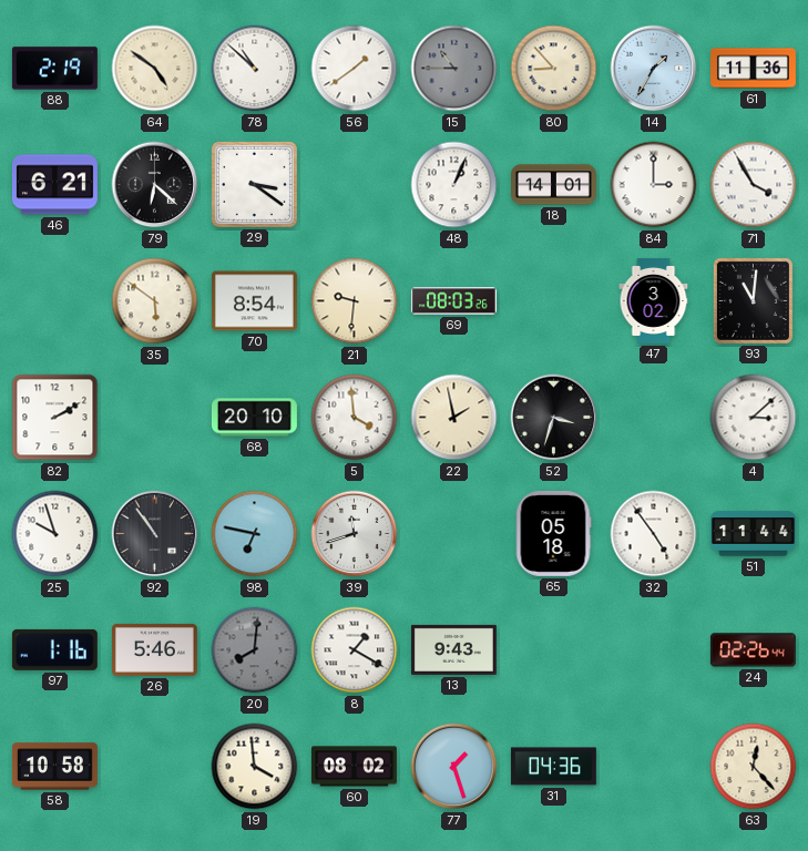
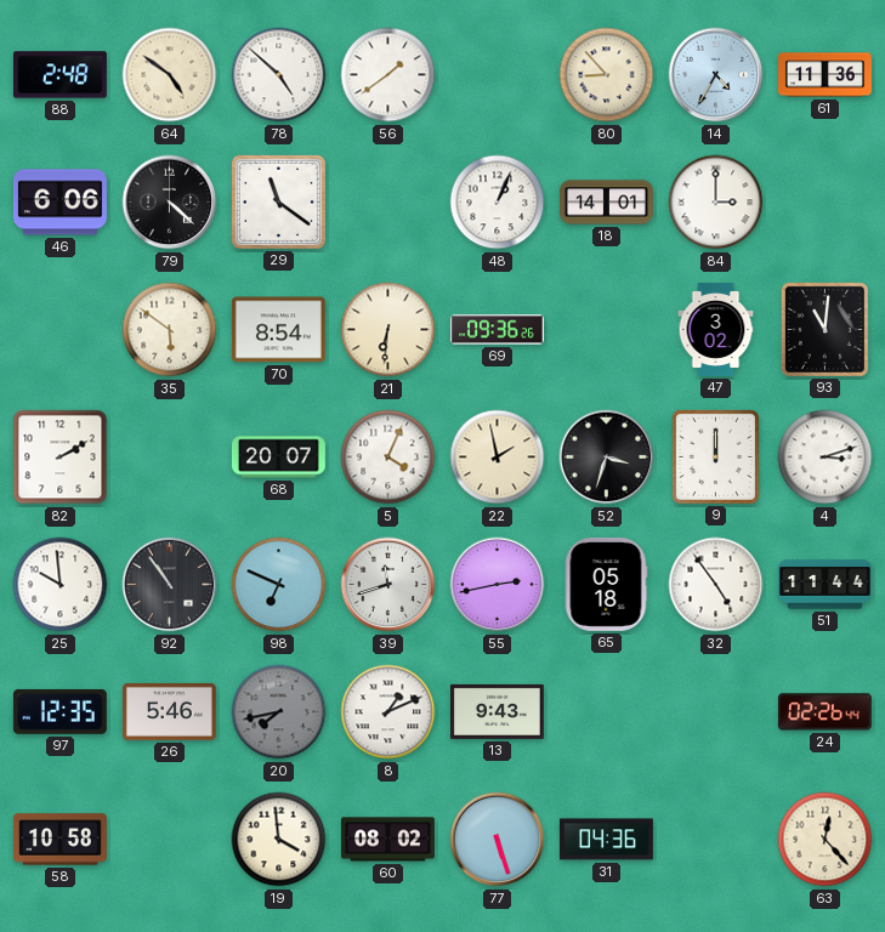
88: 2:19 -> 2:48
78: 10:52 -> 4:52
15: 10:45 -> none
14: 1:35 -> 4:35
46: 6:21 -> 6:06
79: 6:22 -> 4:22
29: 3:21 -> 11:21
71: 3:55 -> none
21: 9:31 -> 6:31
69: 08:03 -> 09:36
68: 20:10 -> 20:07
5: 3:59 -> 4:04
9: none -> 12:00
4: 3:08 -> 3:12
25: 9:57 -> 9:59
98: 6:47 -> 6:49
55: none -> 2:43
97: 1:16 -> 12:35
20: 8:01 -> 7:43
8: 1:20 -> 1:11
77: 1:27 -> 5:27
